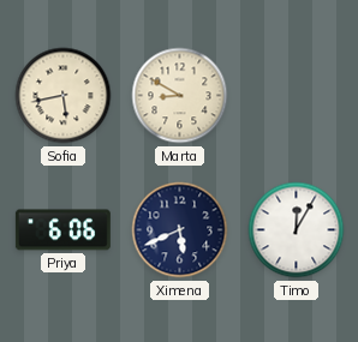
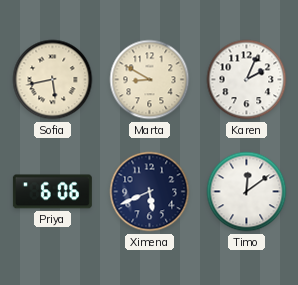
Karen: none -> 2:04
Timo: 12:05 -> 12:09
